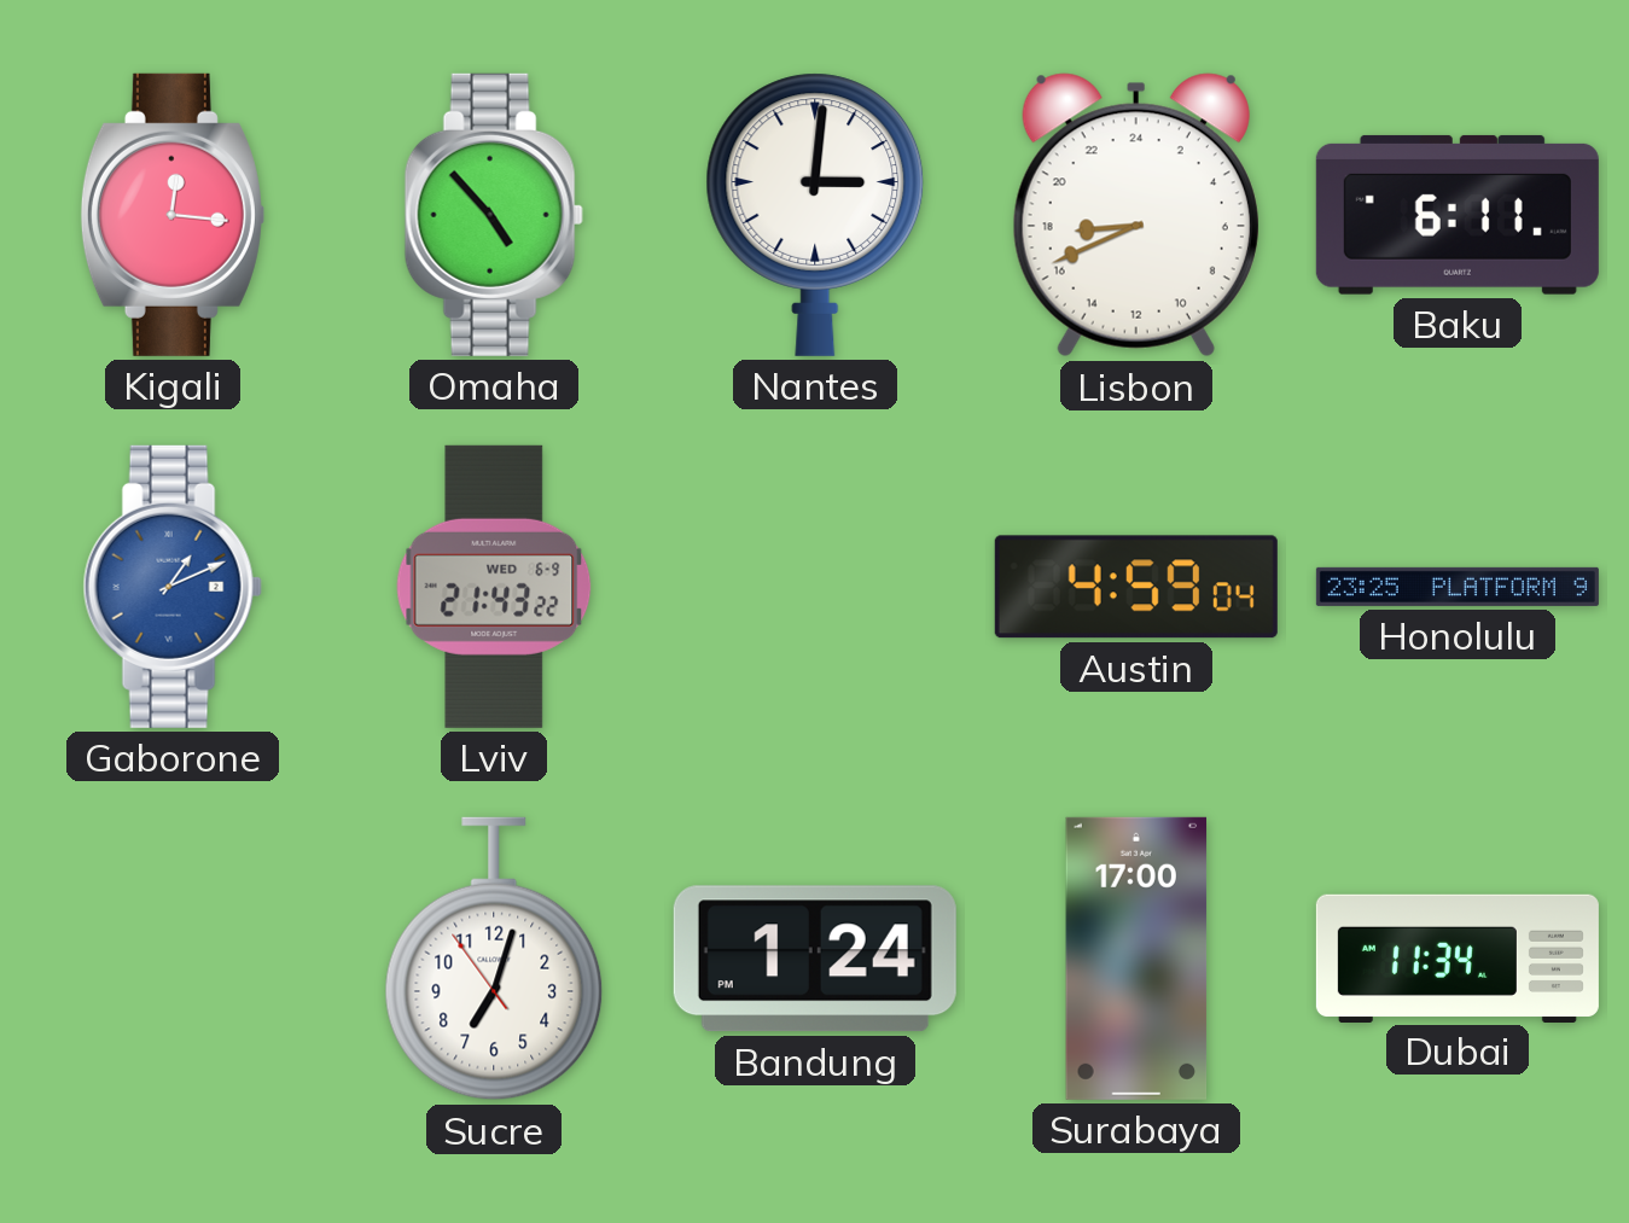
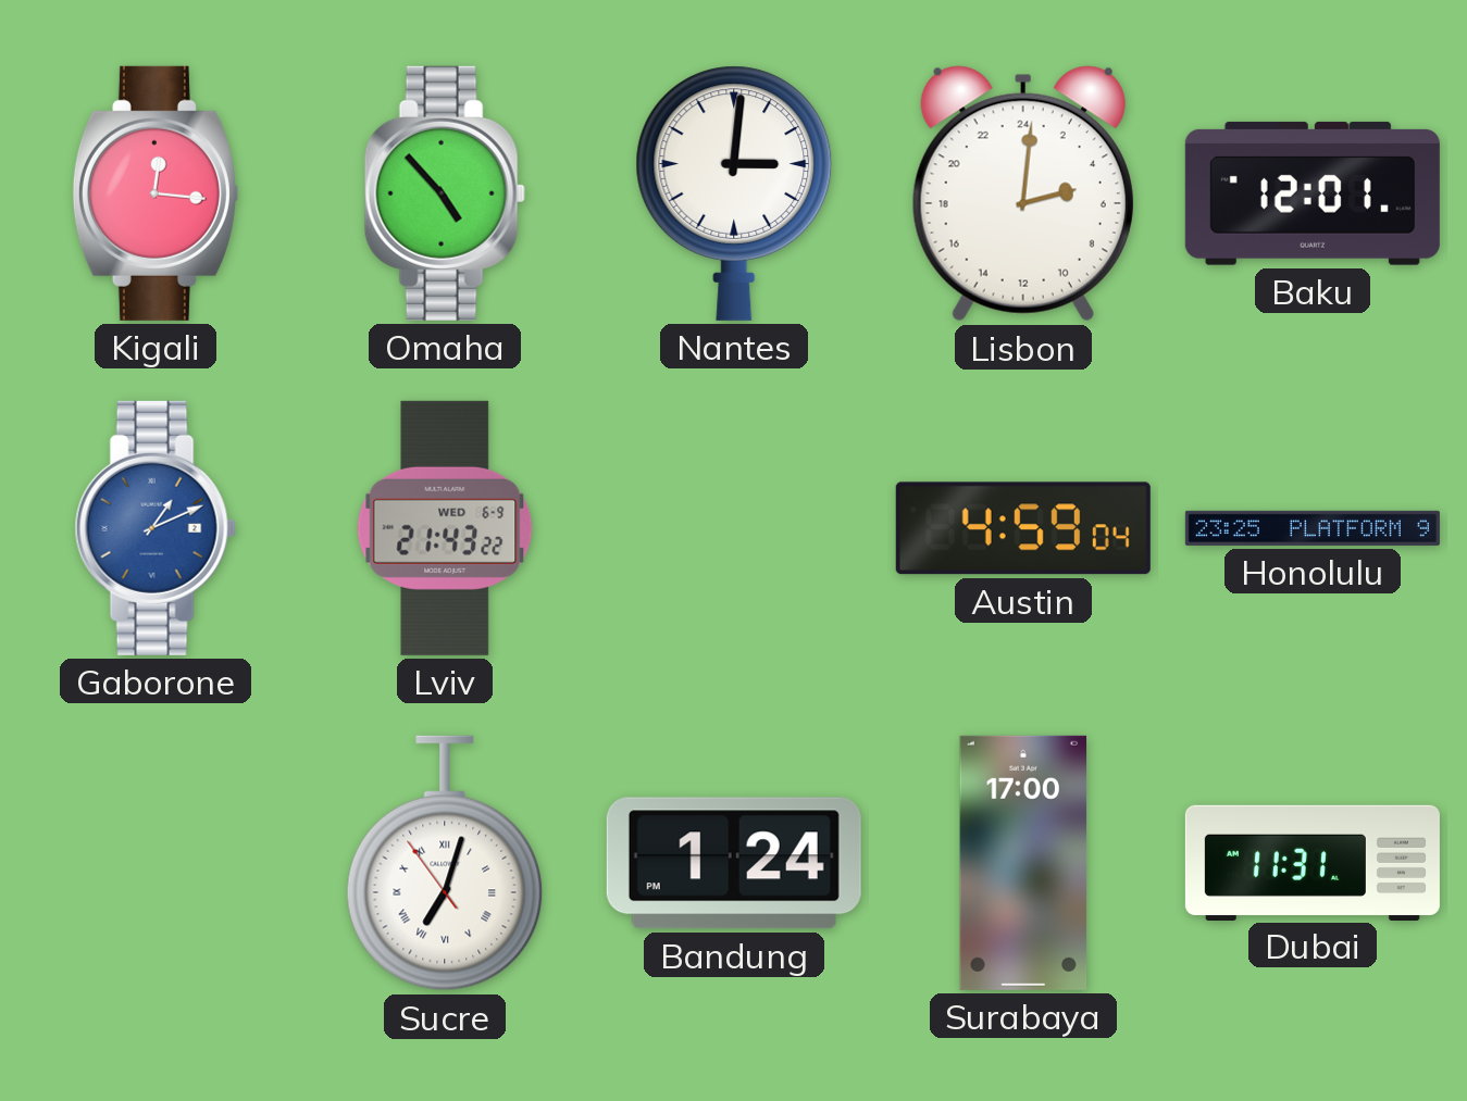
Lisbon: 17:41 -> 5:01
Baku: 6:11 -> 12:01
Sucre numerals: Arabic -> Roman
Dubai: 11:34 -> 11:31
